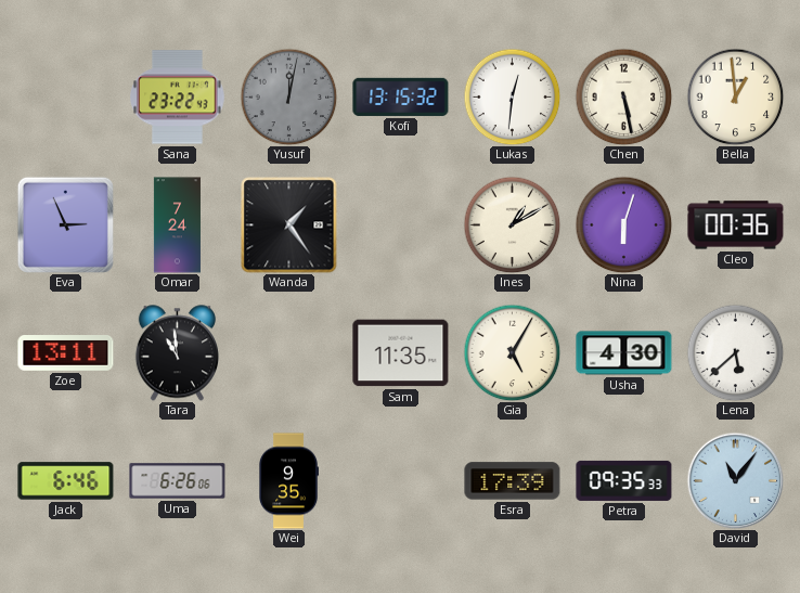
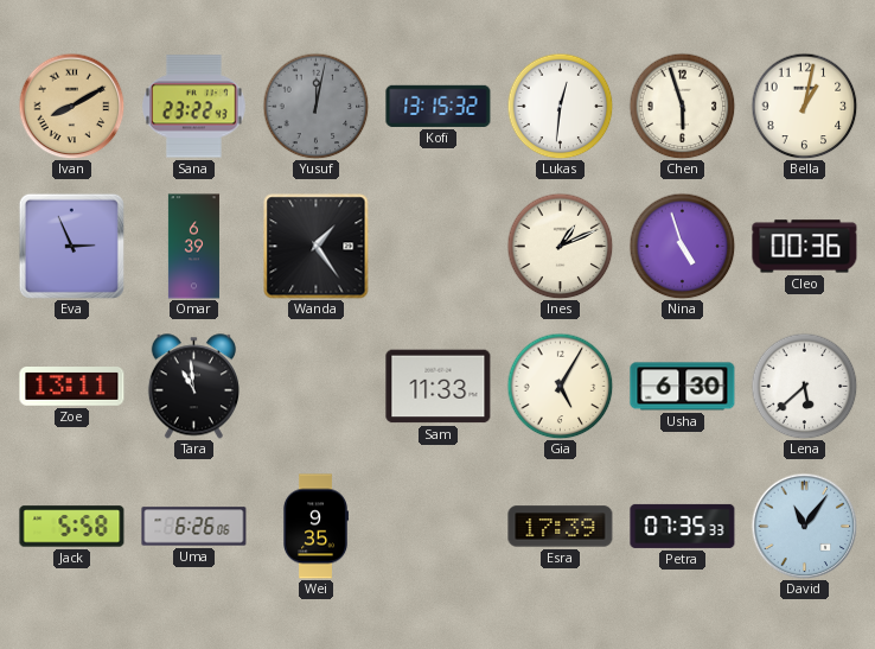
Ivan: none -> 8:10
Chen: 5:28 -> 5:57
Bella: 12:59 -> 1:02
Omar: 7:24 -> 6:39
Ines: 1:10 -> 1:11
Nina: 6:03 -> 4:57
Sam: 11:35 -> 11:33
Usha: 4:30 -> 6:30
Jack: 6:46 -> 5:58
Petra: 09:35 -> 07:35
